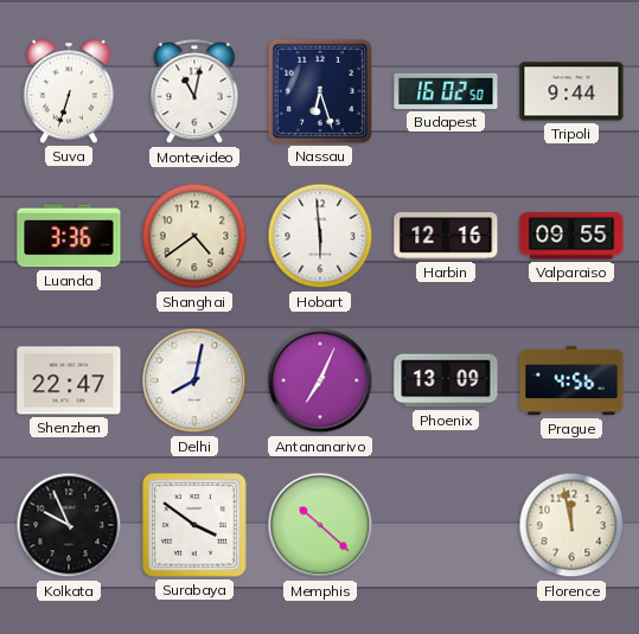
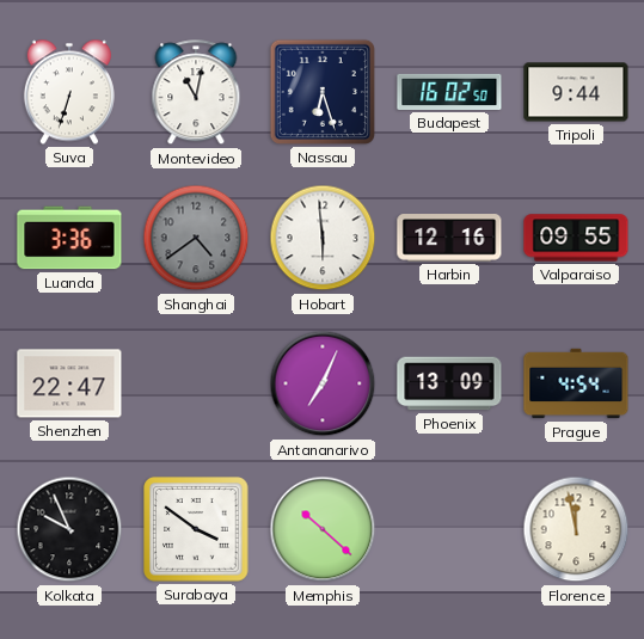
Shanghai dial: cream -> grey
Delhi: 8:02 -> none
Prague: 4:56 -> 4:54
